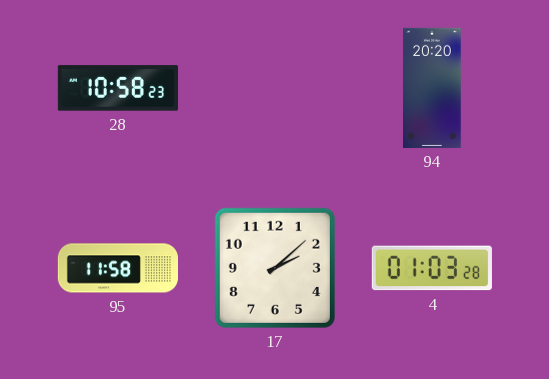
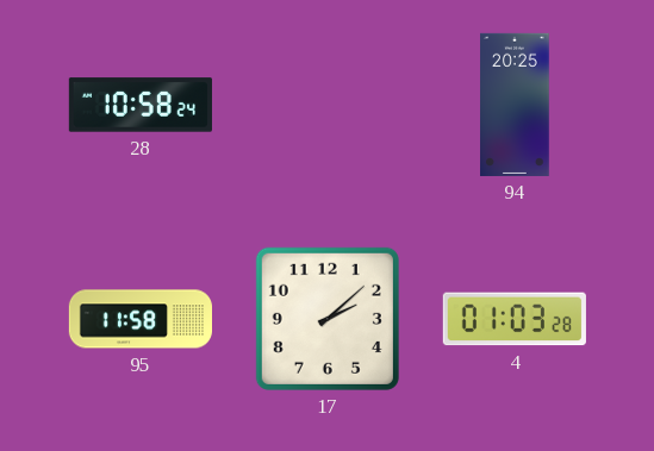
28: 10:58:23 -> 10:58:24
94: 20:20 -> 20:25
